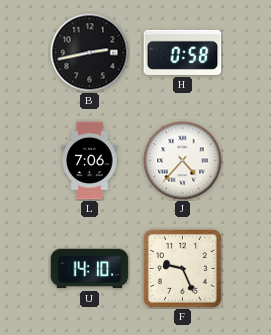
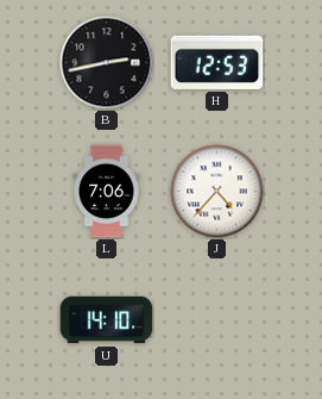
H: 0:58 -> 12:53
F: 9:26 -> none
